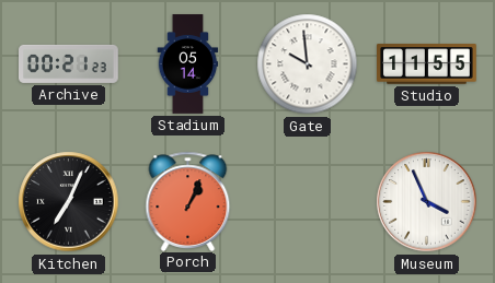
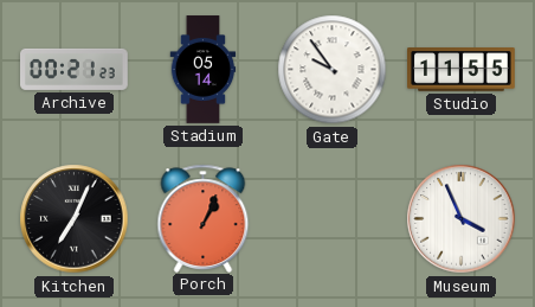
Gate: 9:59 -> 9:54
